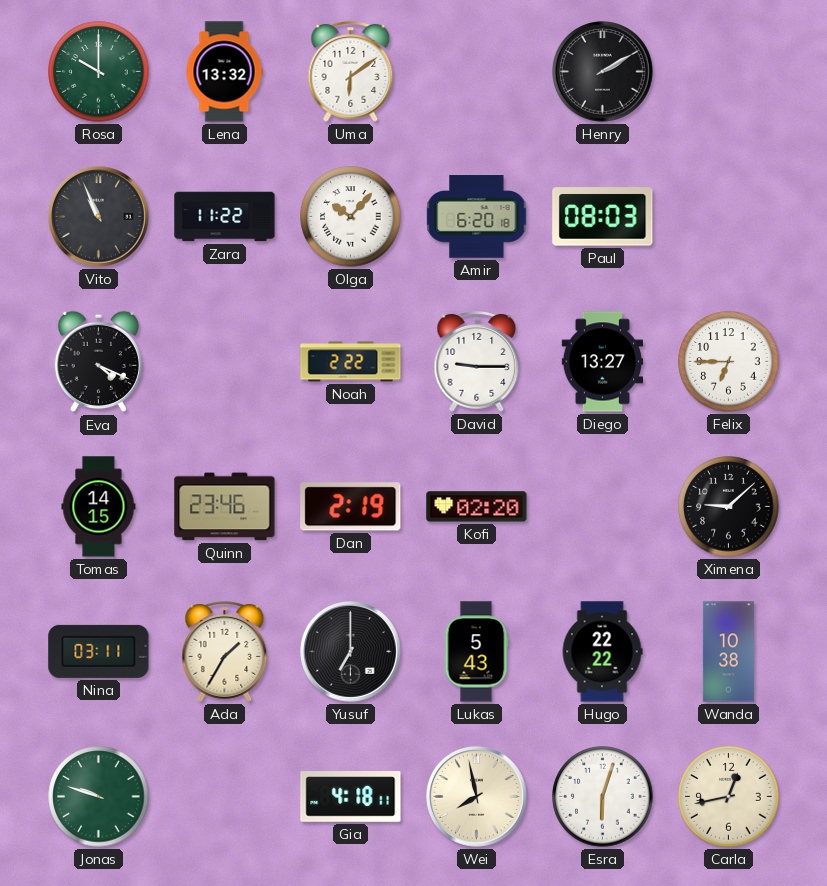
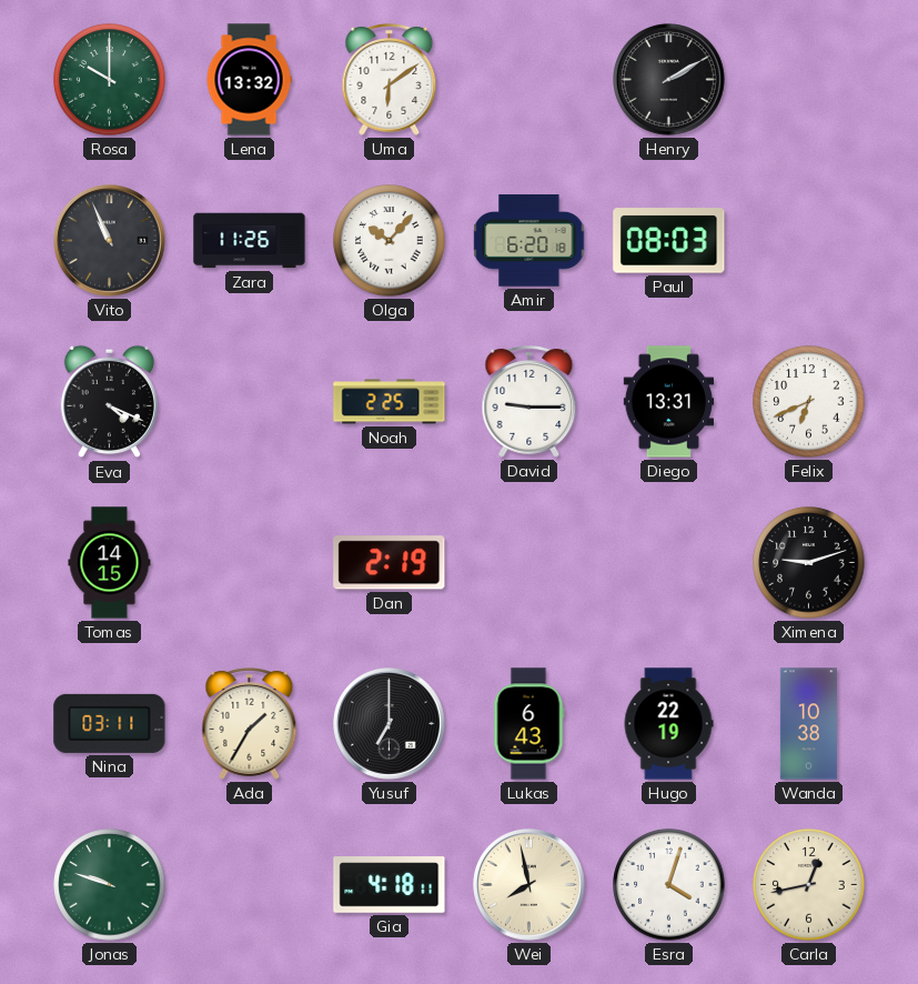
Zara: 11:22 -> 11:26
Noah: 2:22 -> 2:25
Diego: 13:27 -> 13:31
Felix: 6:45 -> 6:41
Quinn: 23:46 -> none
Kofi: 02:20 -> none
Ximena: 9:08 -> 9:12
Lukas: 5:43 -> 6:43
Hugo: 22:22 -> 22:19
Esra: 6:03 -> 4:03
